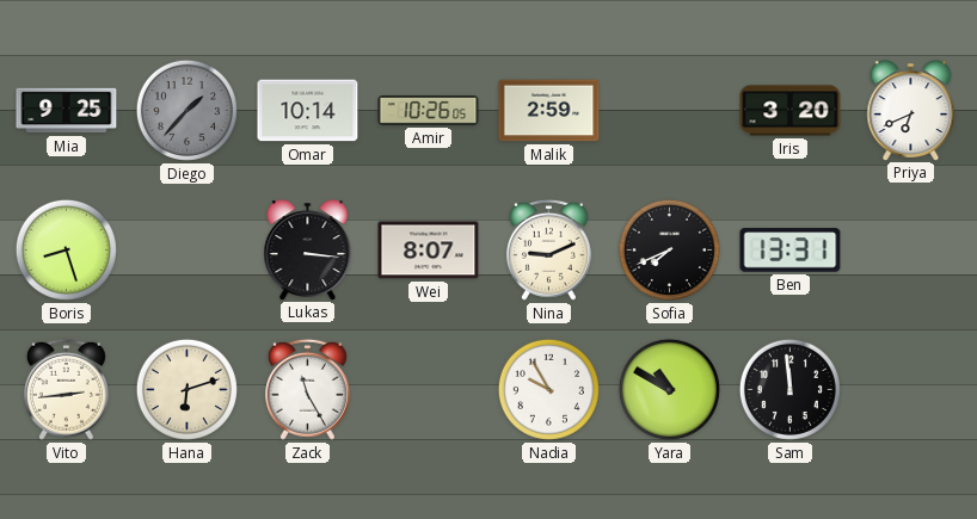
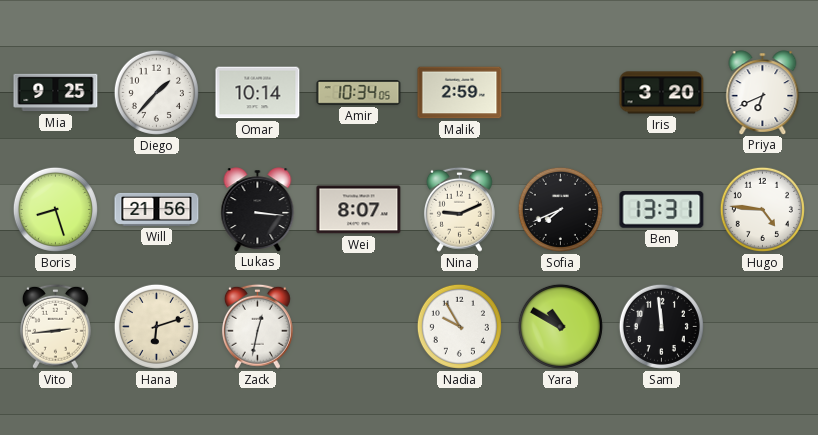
Diego dial: grey -> white
Amir: 10:26 -> 10:34
Will: none -> 21:56
Hugo: none -> 4:46
Zack: 11:25 -> 12:32
